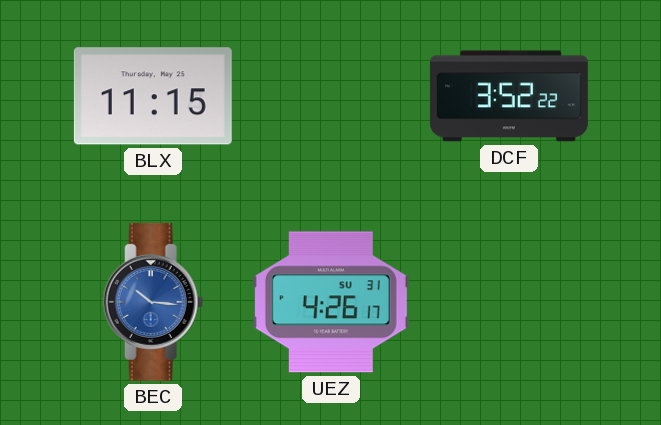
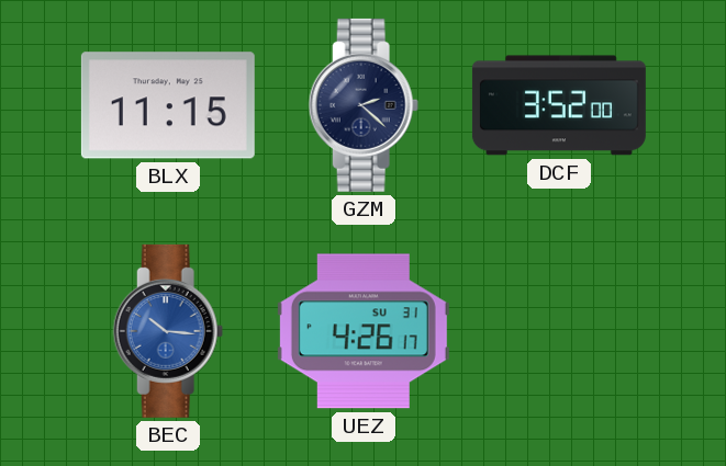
GZM: none -> 2:22
DCF: 3:52:22 -> 3:52:00
